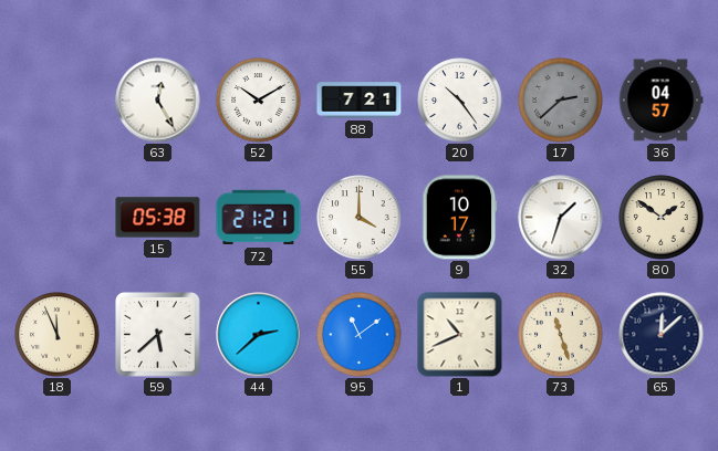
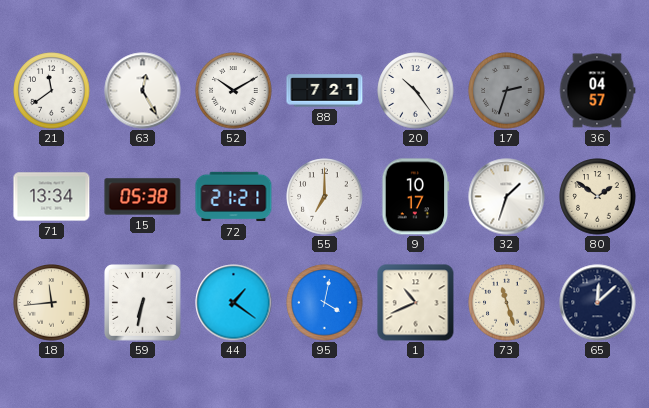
21: none -> 11:39
17: 2:38 -> 2:33
71: none -> 13:34
55: 4:00 -> 7:00
18: 11:56 -> 11:44
59: 5:38 -> 6:32
44: 2:38 -> 1:21
95: 11:09 -> 4:02
